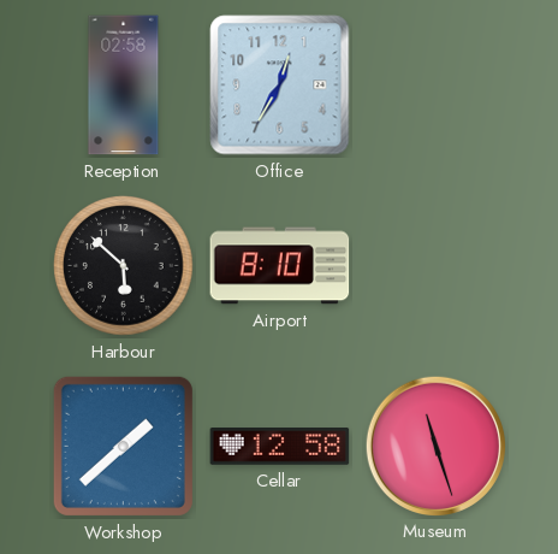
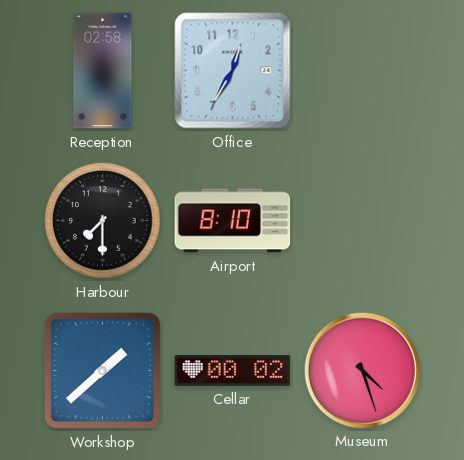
Harbour: 5:52 -> 7:30
Cellar: 12:58 -> 00:02
Museum: 11:27 -> 4:27
